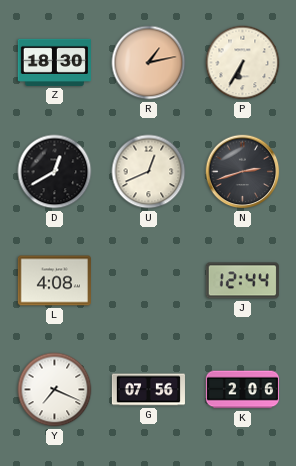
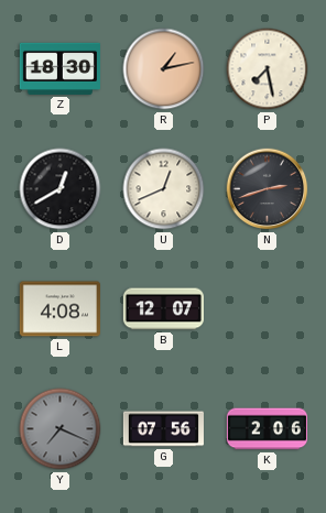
P: 6:35 -> 7:28
B: none -> 12:07
J: 12:44 -> none
Y dial: white -> grey
